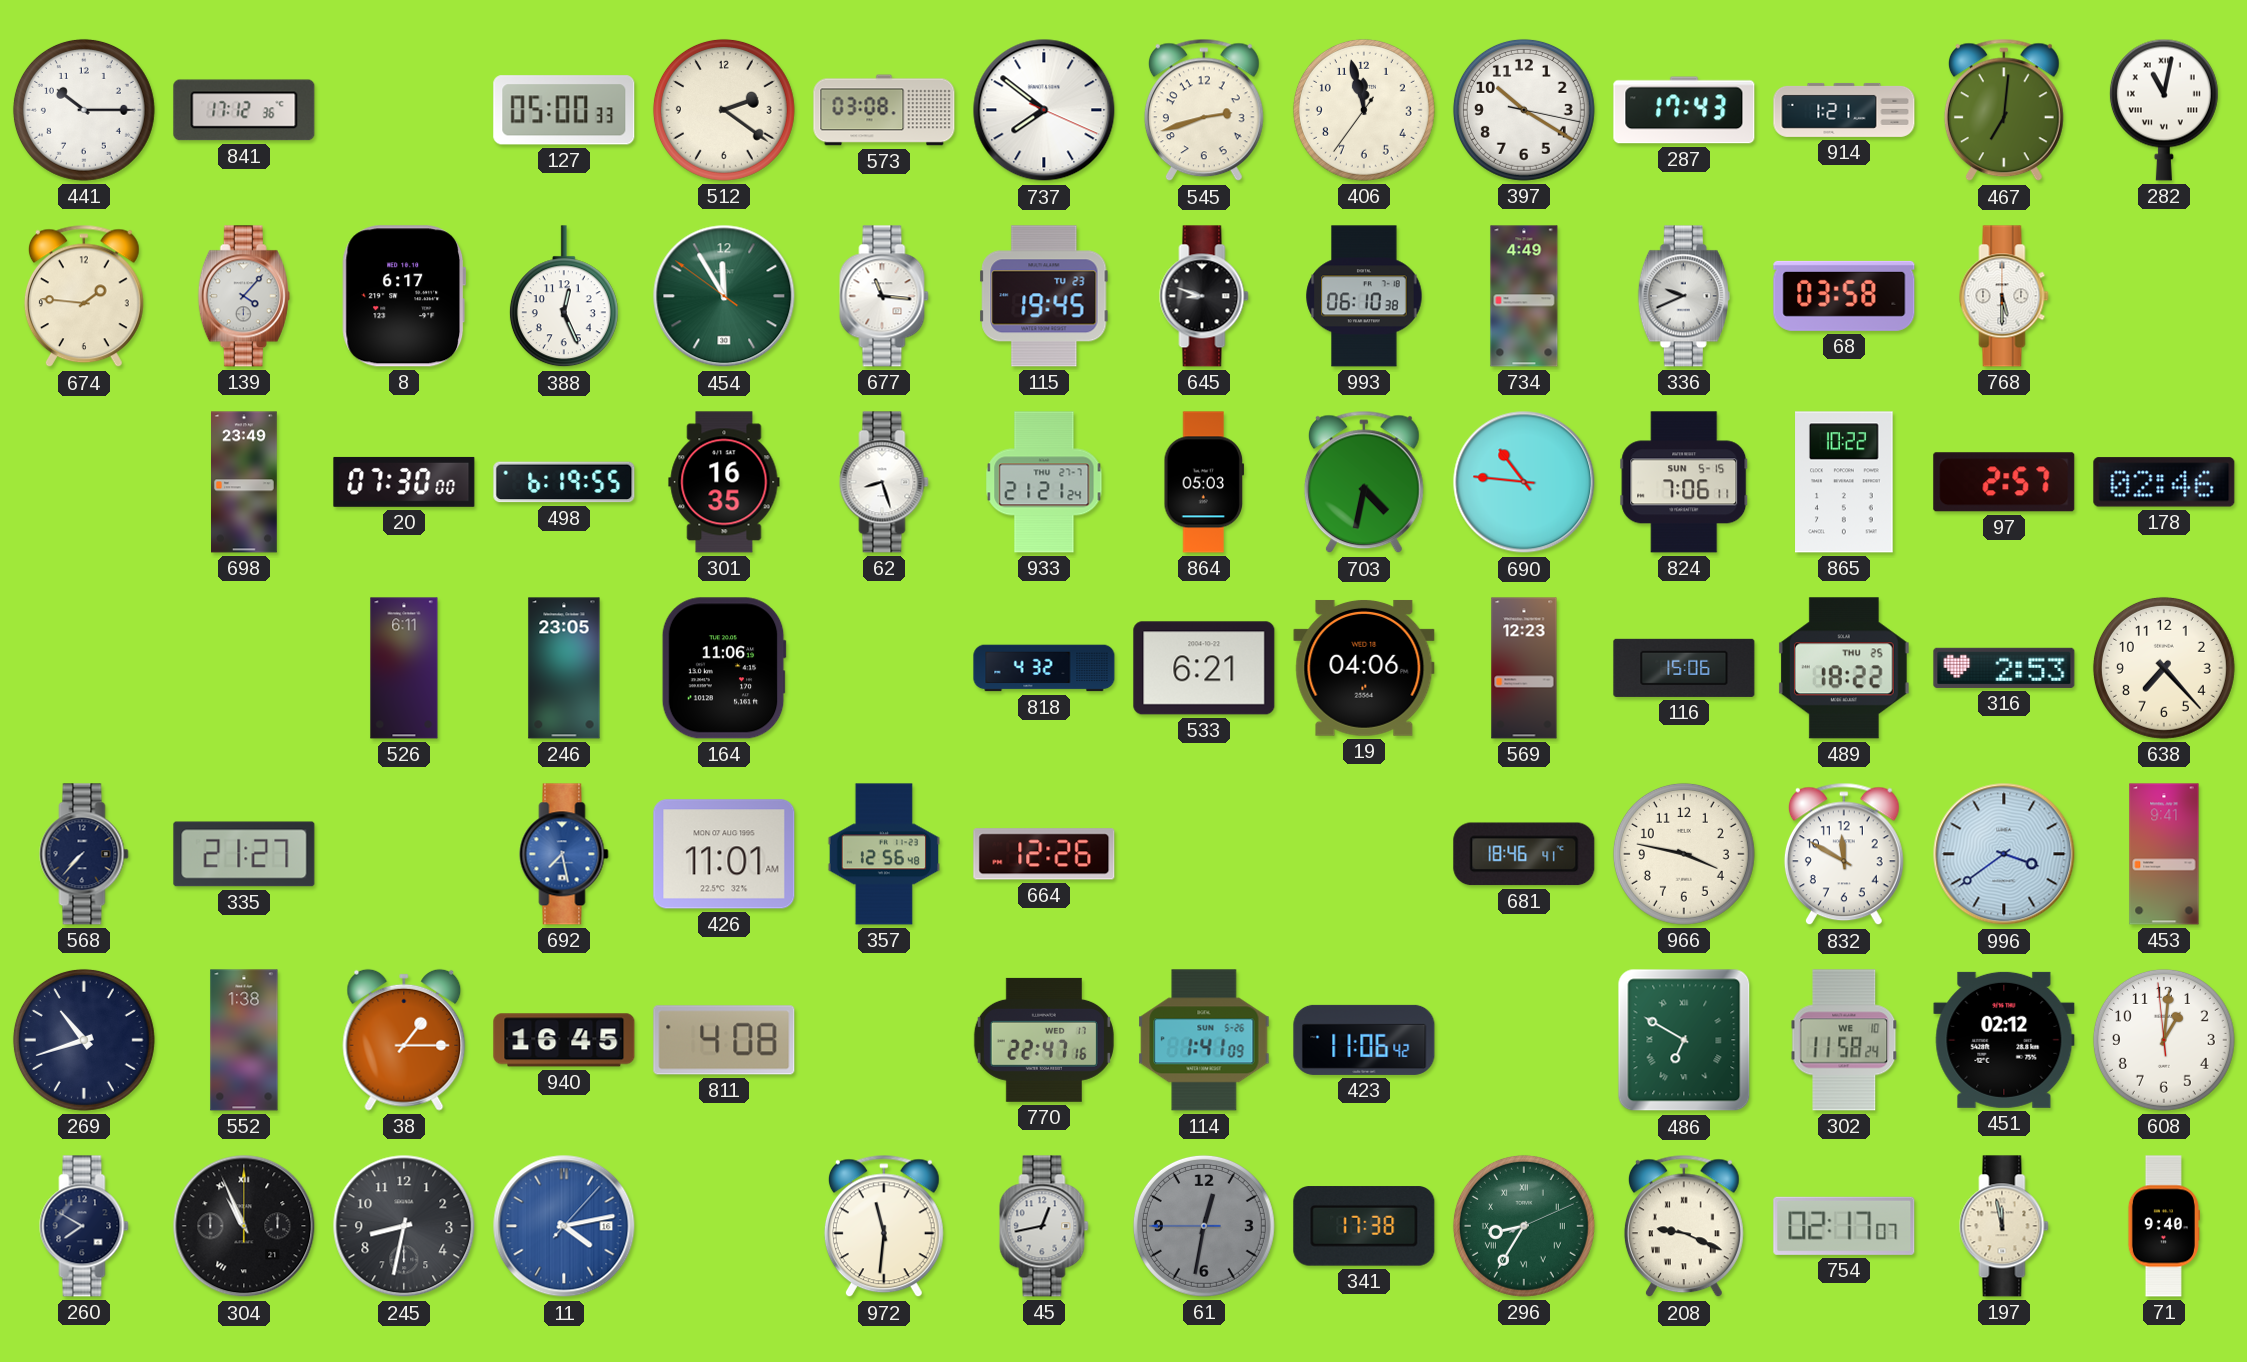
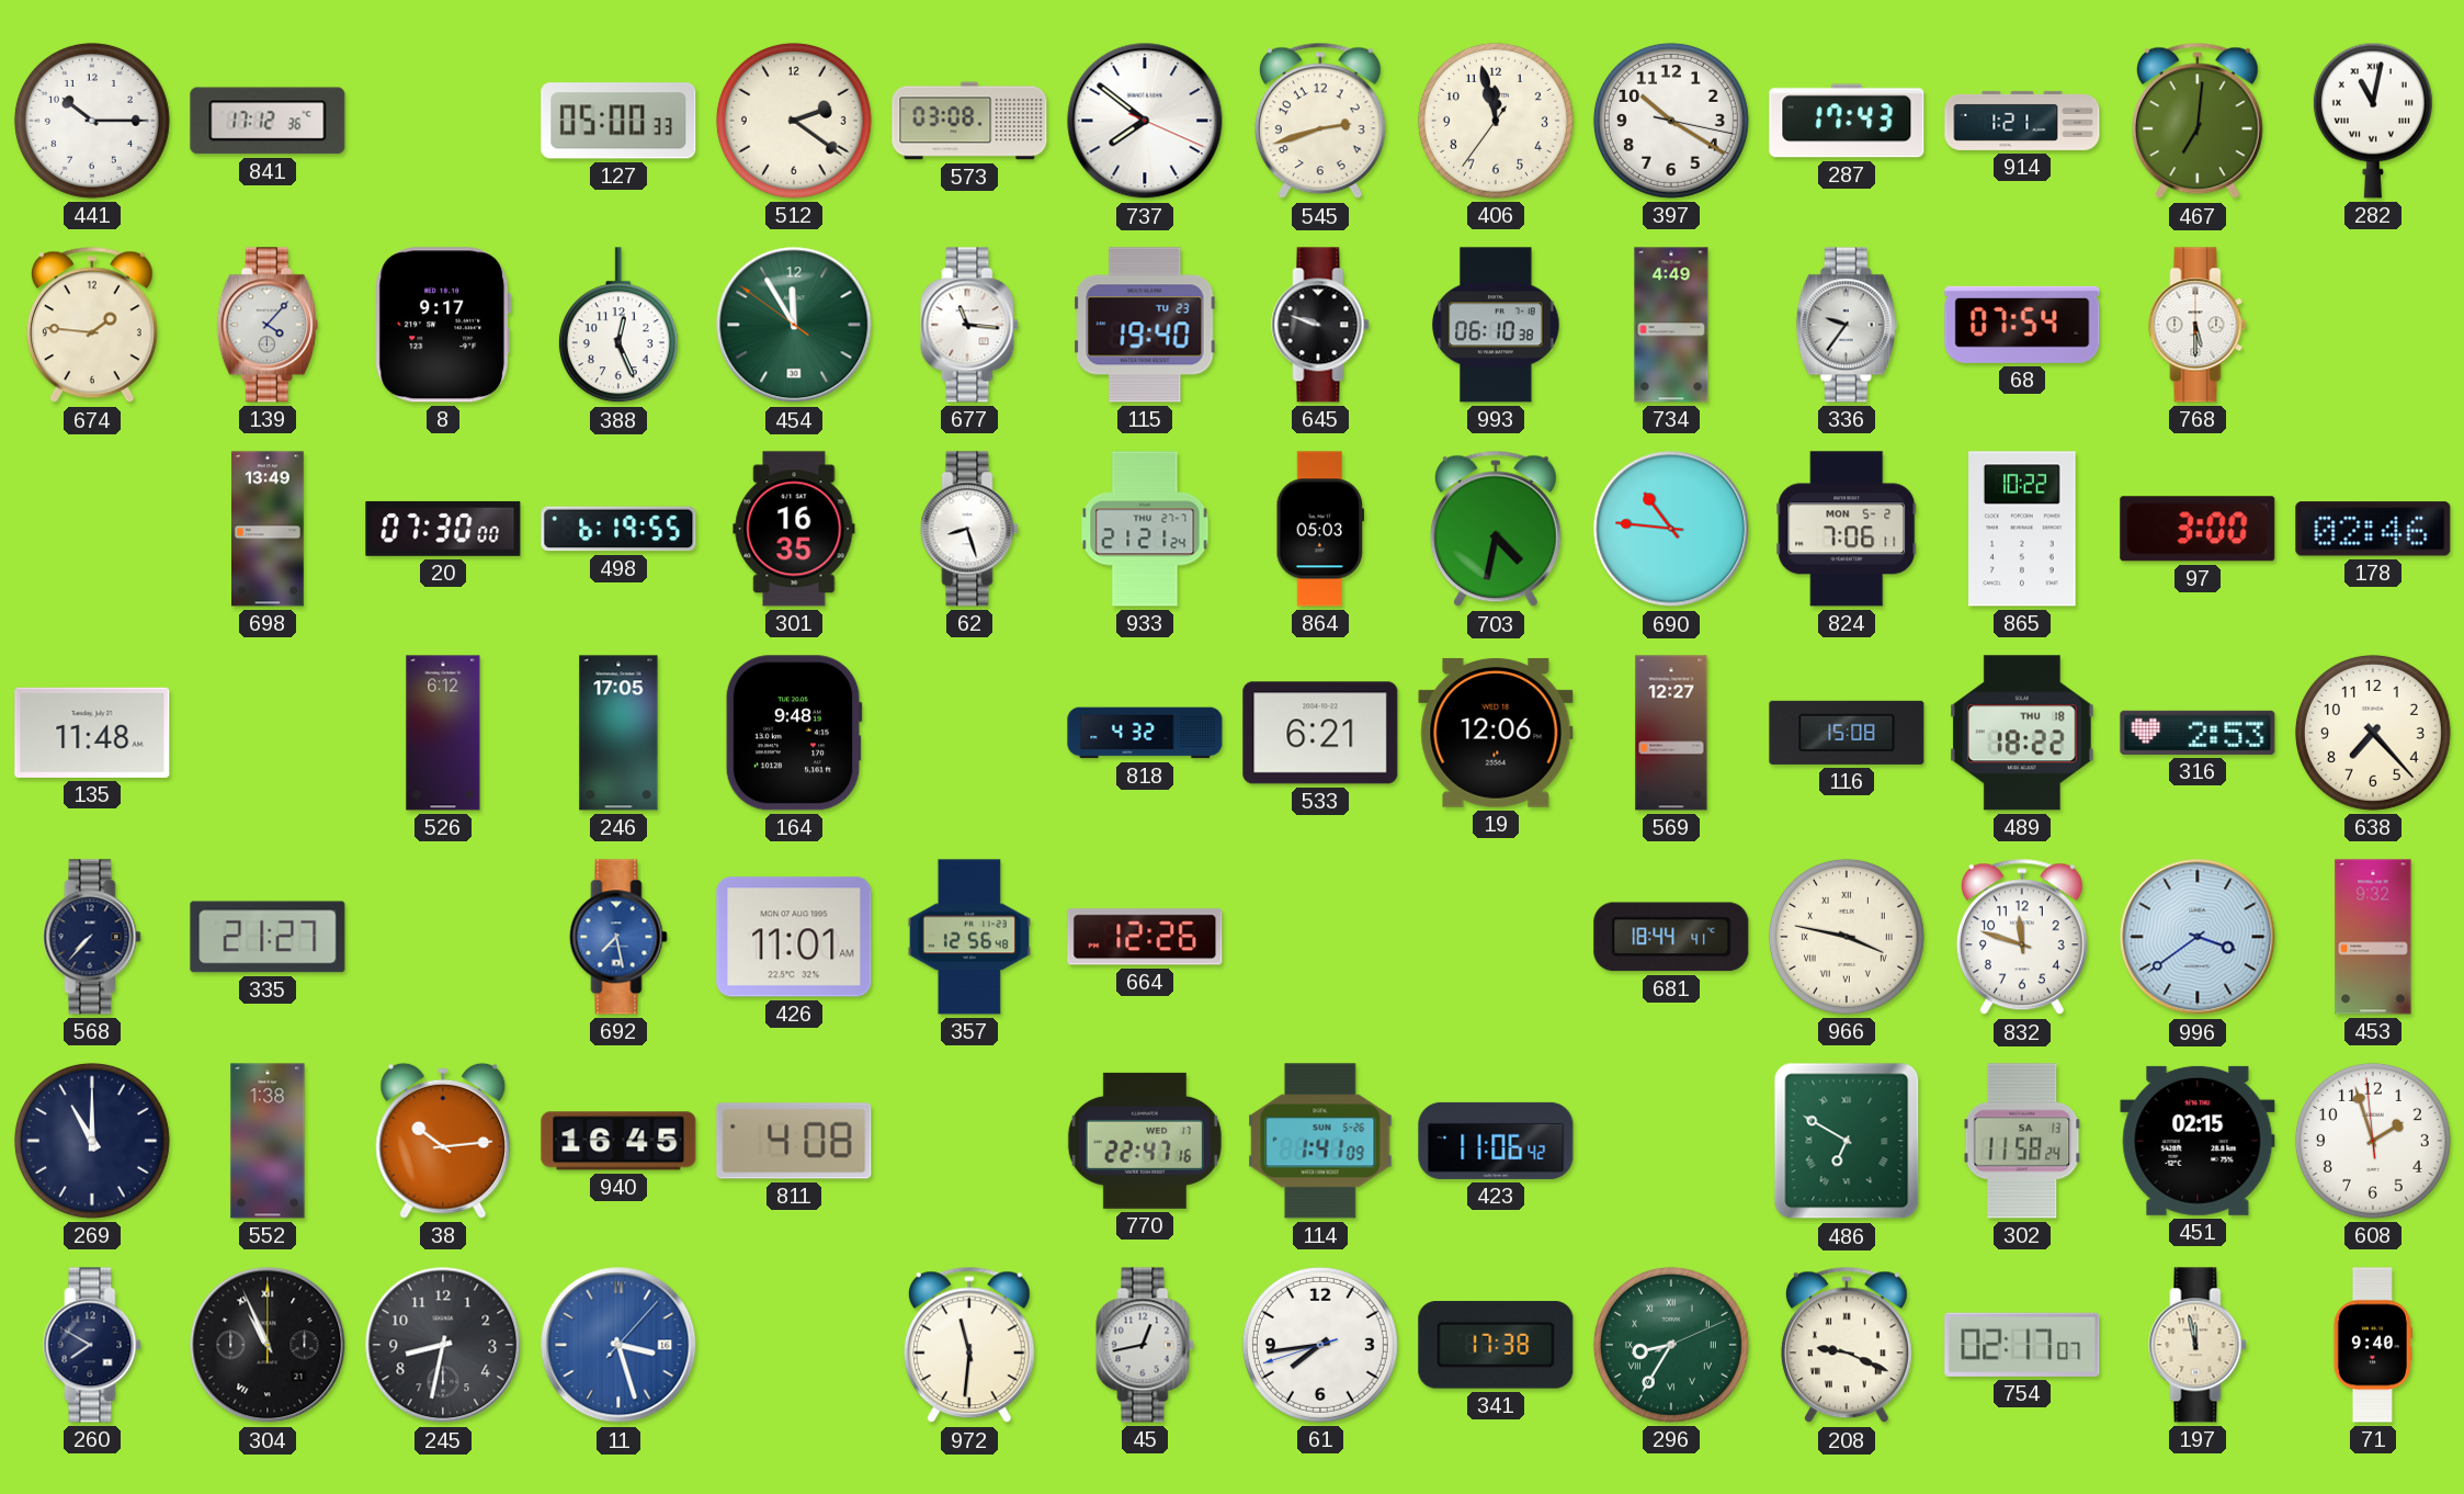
8: 6:17 -> 9:17
115: 19:45 -> 19:40
645: 8:48 -> 9:48
336: 9:41 -> 9:36
68: 03:58 -> 07:54
698: 23:49 -> 13:49
824 date: SUN 5-15 -> MON 5-2
97: 2:57 -> 3:00
135: none -> 11:48
526: 6:11 -> 6:12
246: 23:05 -> 17:05
164: 11:06 -> 9:48
19: 04:06 -> 12:06
569: 12:23 -> 12:27
116: 15:06 -> 15:08
489 date: THU 25 -> THU 18
681: 18:46 -> 18:44
966 numerals: Arabic -> Roman
832: 11:50 -> 11:48
453: 9:41 -> 9:32
269: 10:42 -> 11:00
38: 1:15 -> 10:14
302 date: WE 10 -> SA 13
451: 02:12 -> 02:15
608: 1:00 -> 1:56
11: 4:13 -> 3:27
61: 12:31 -> 7:43
61 dial: grey -> white
